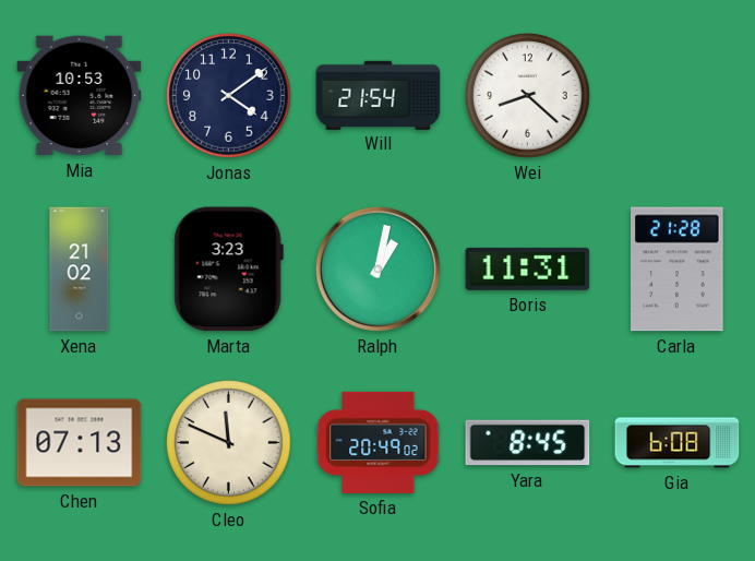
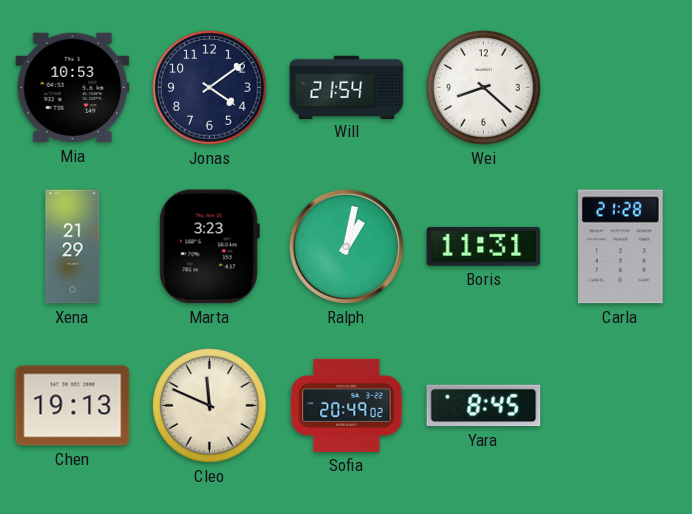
Xena: 21:02 -> 21:29
Chen: 07:13 -> 19:13
Gia: 6:08 -> none
